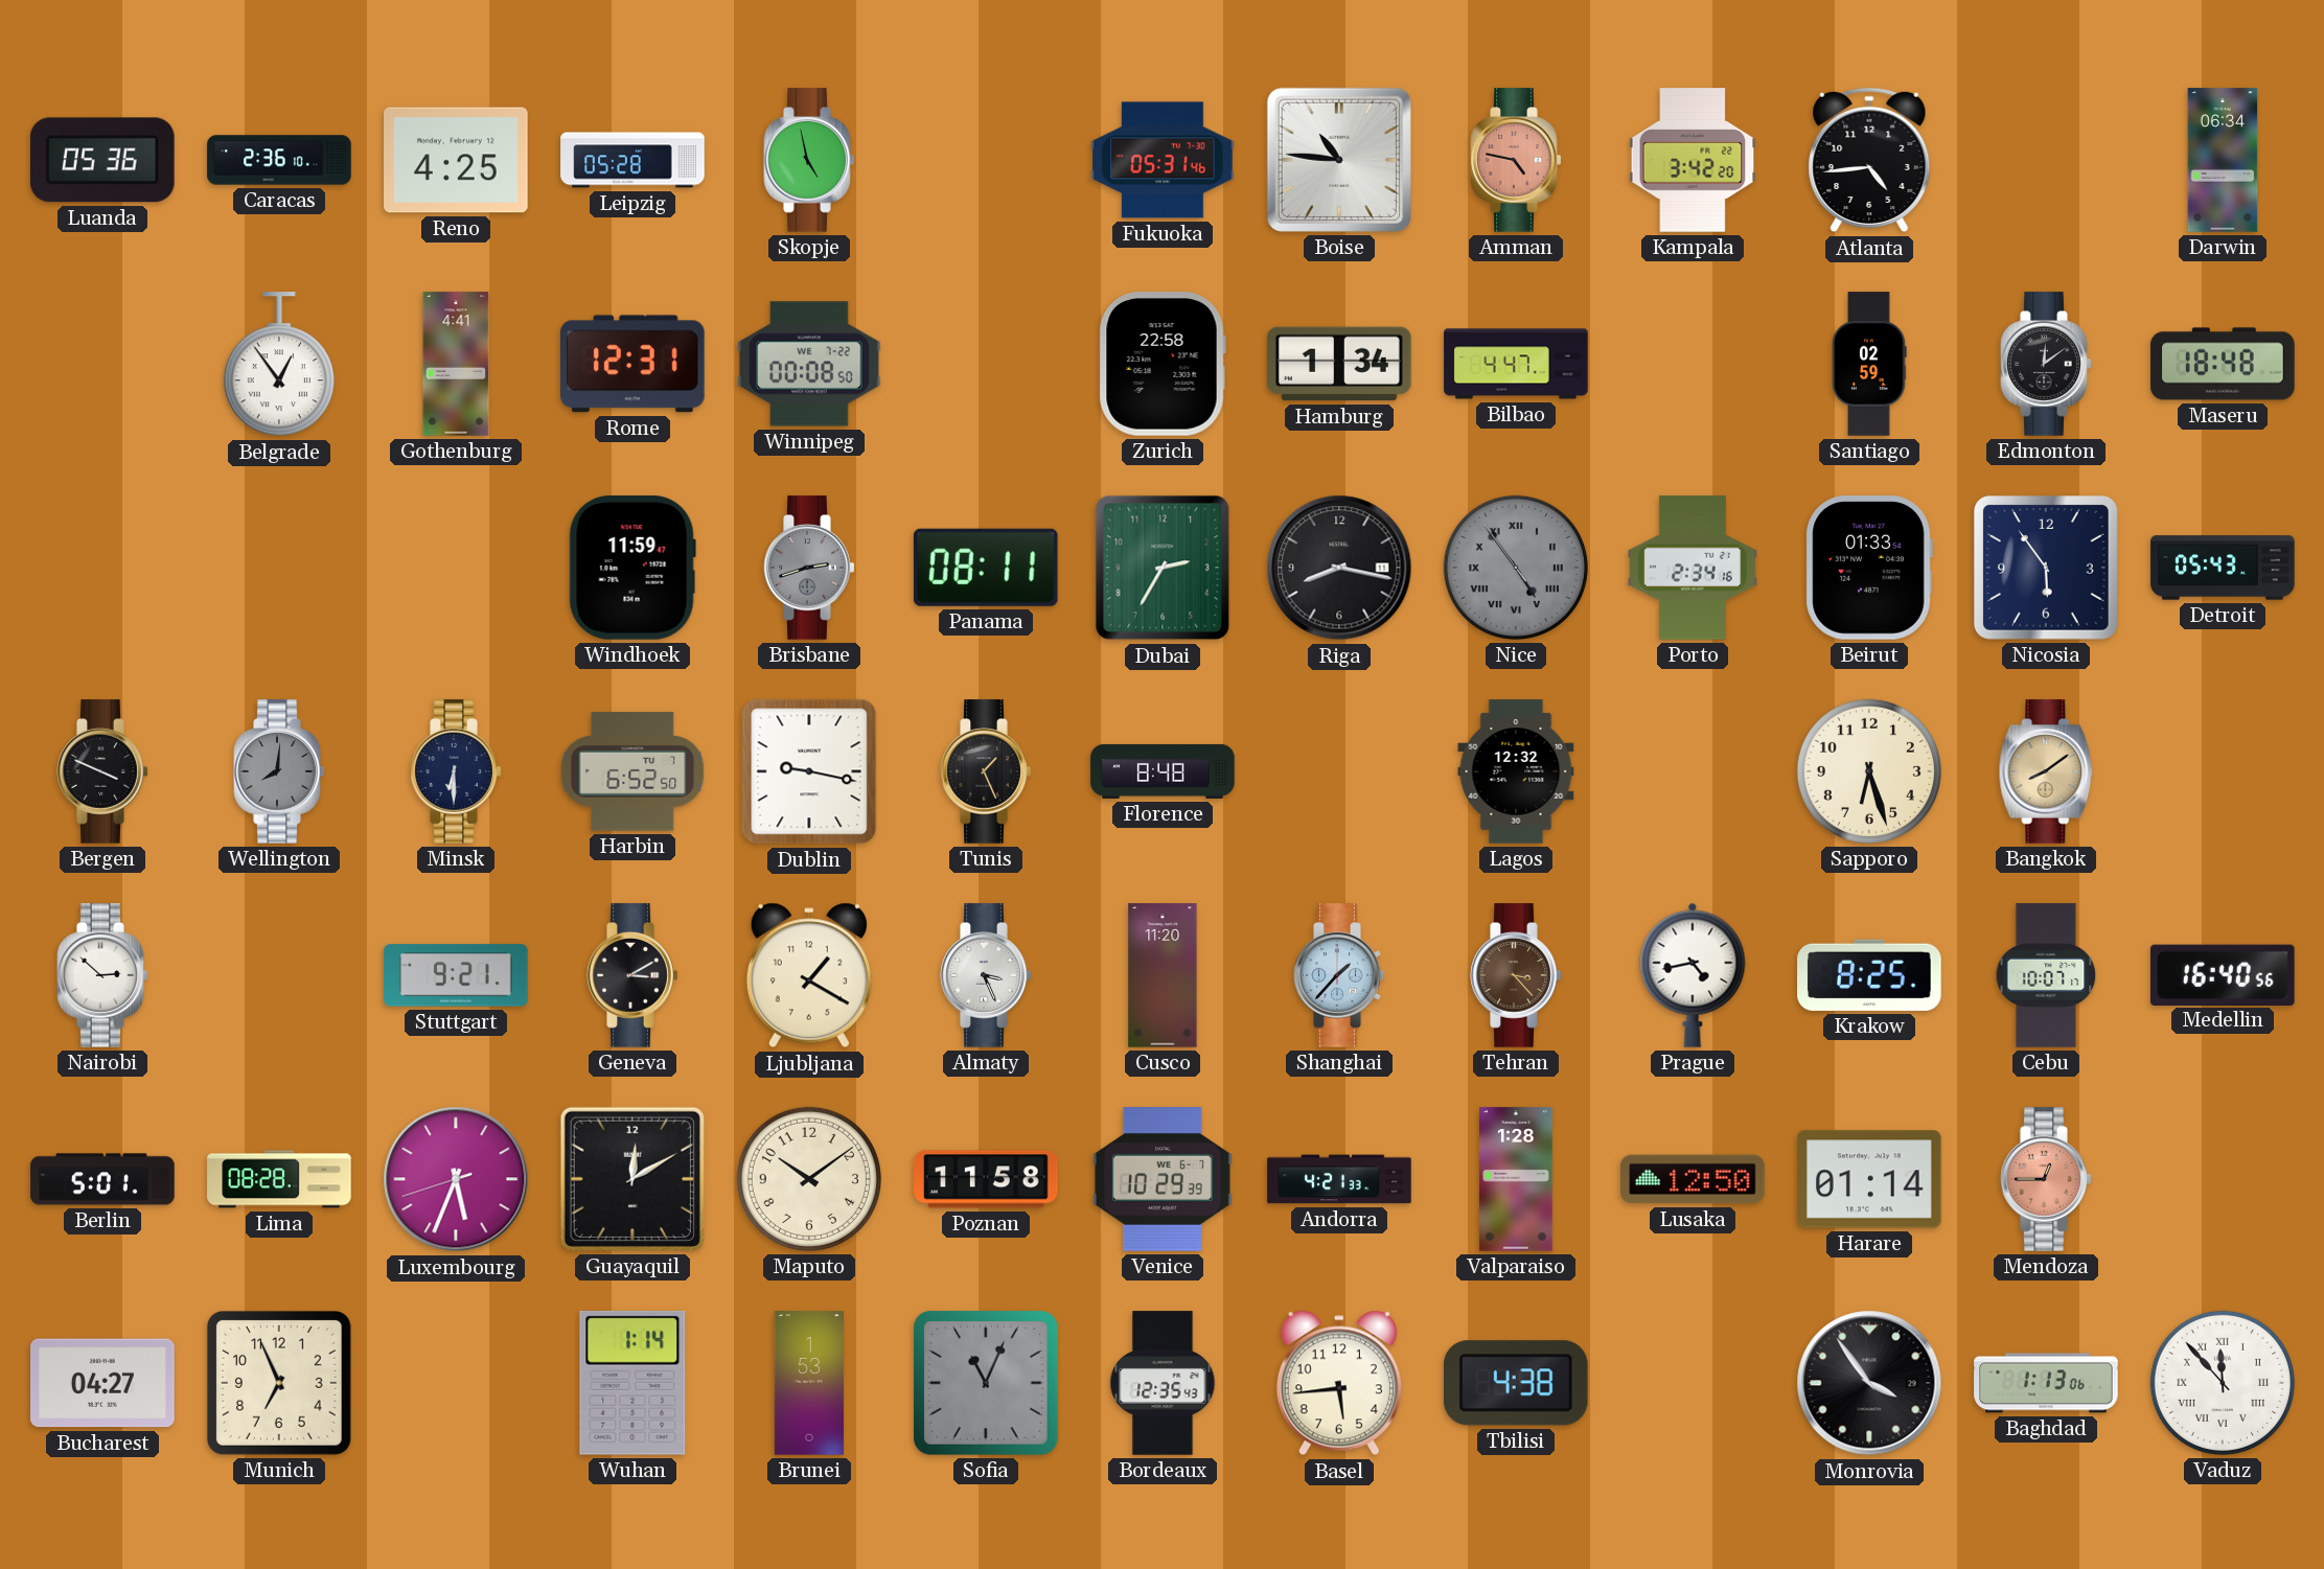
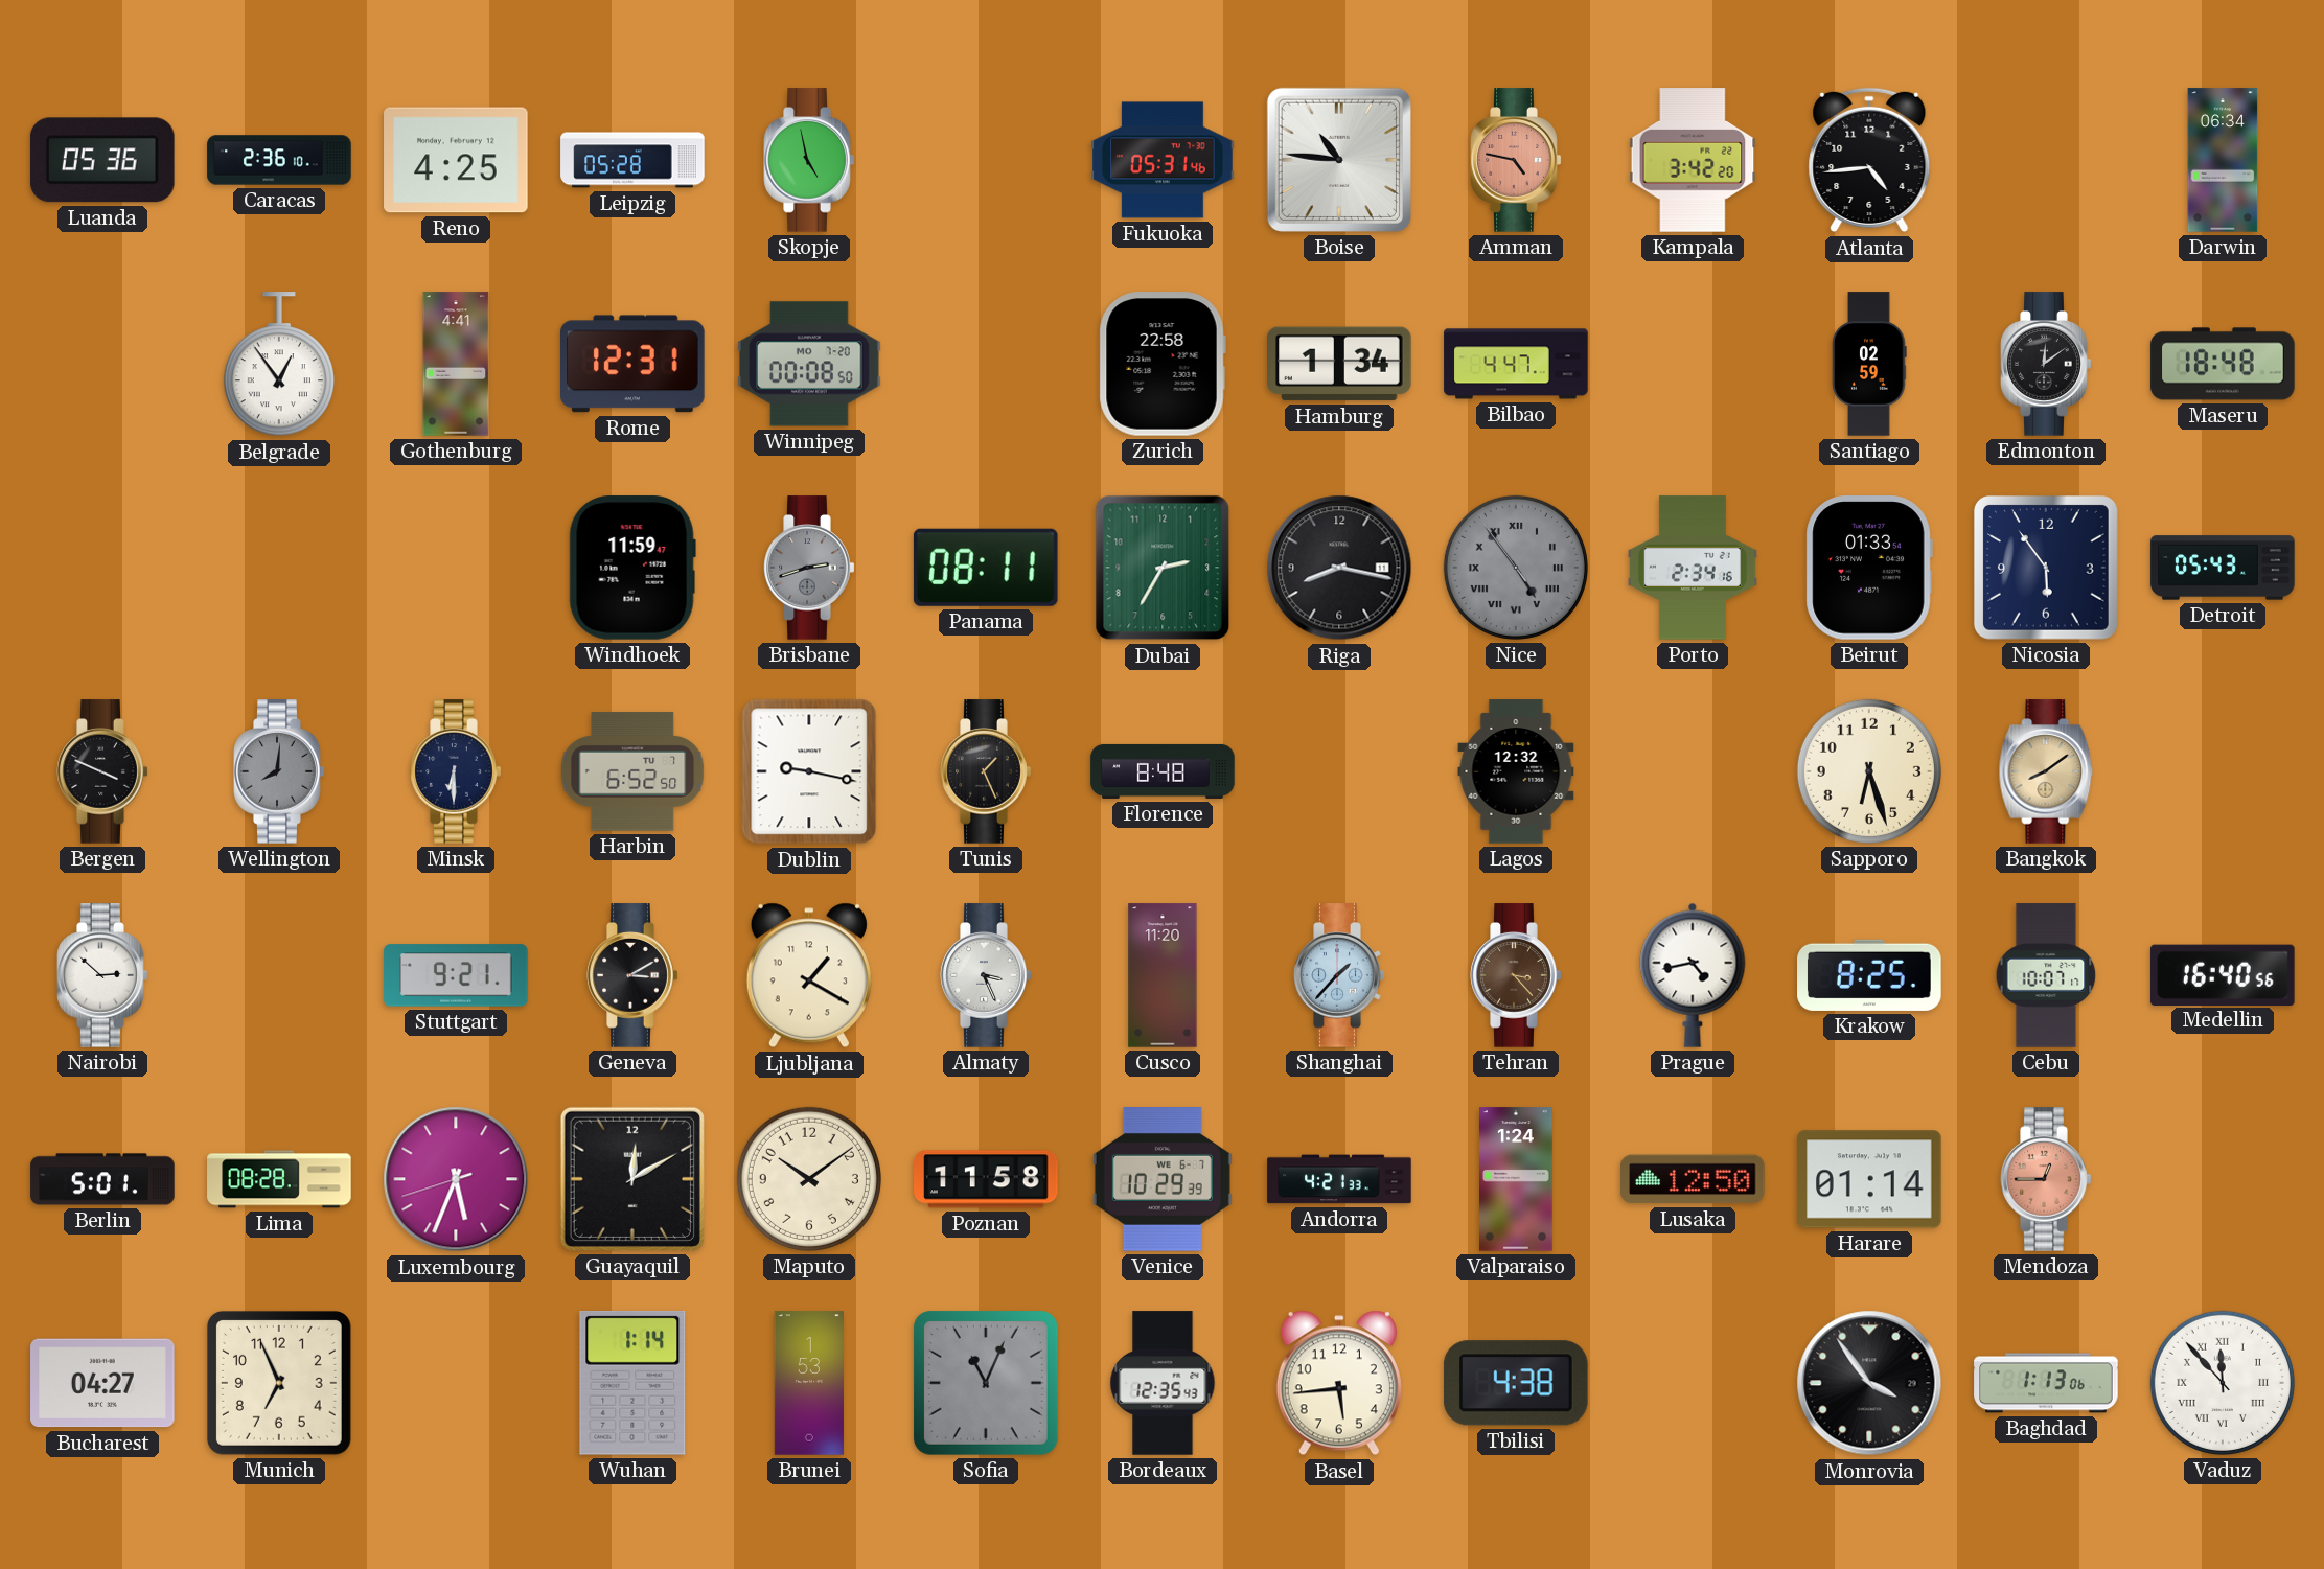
Winnipeg date: WE 7-22 -> MO 7-20
Valparaiso: 1:28 -> 1:24
